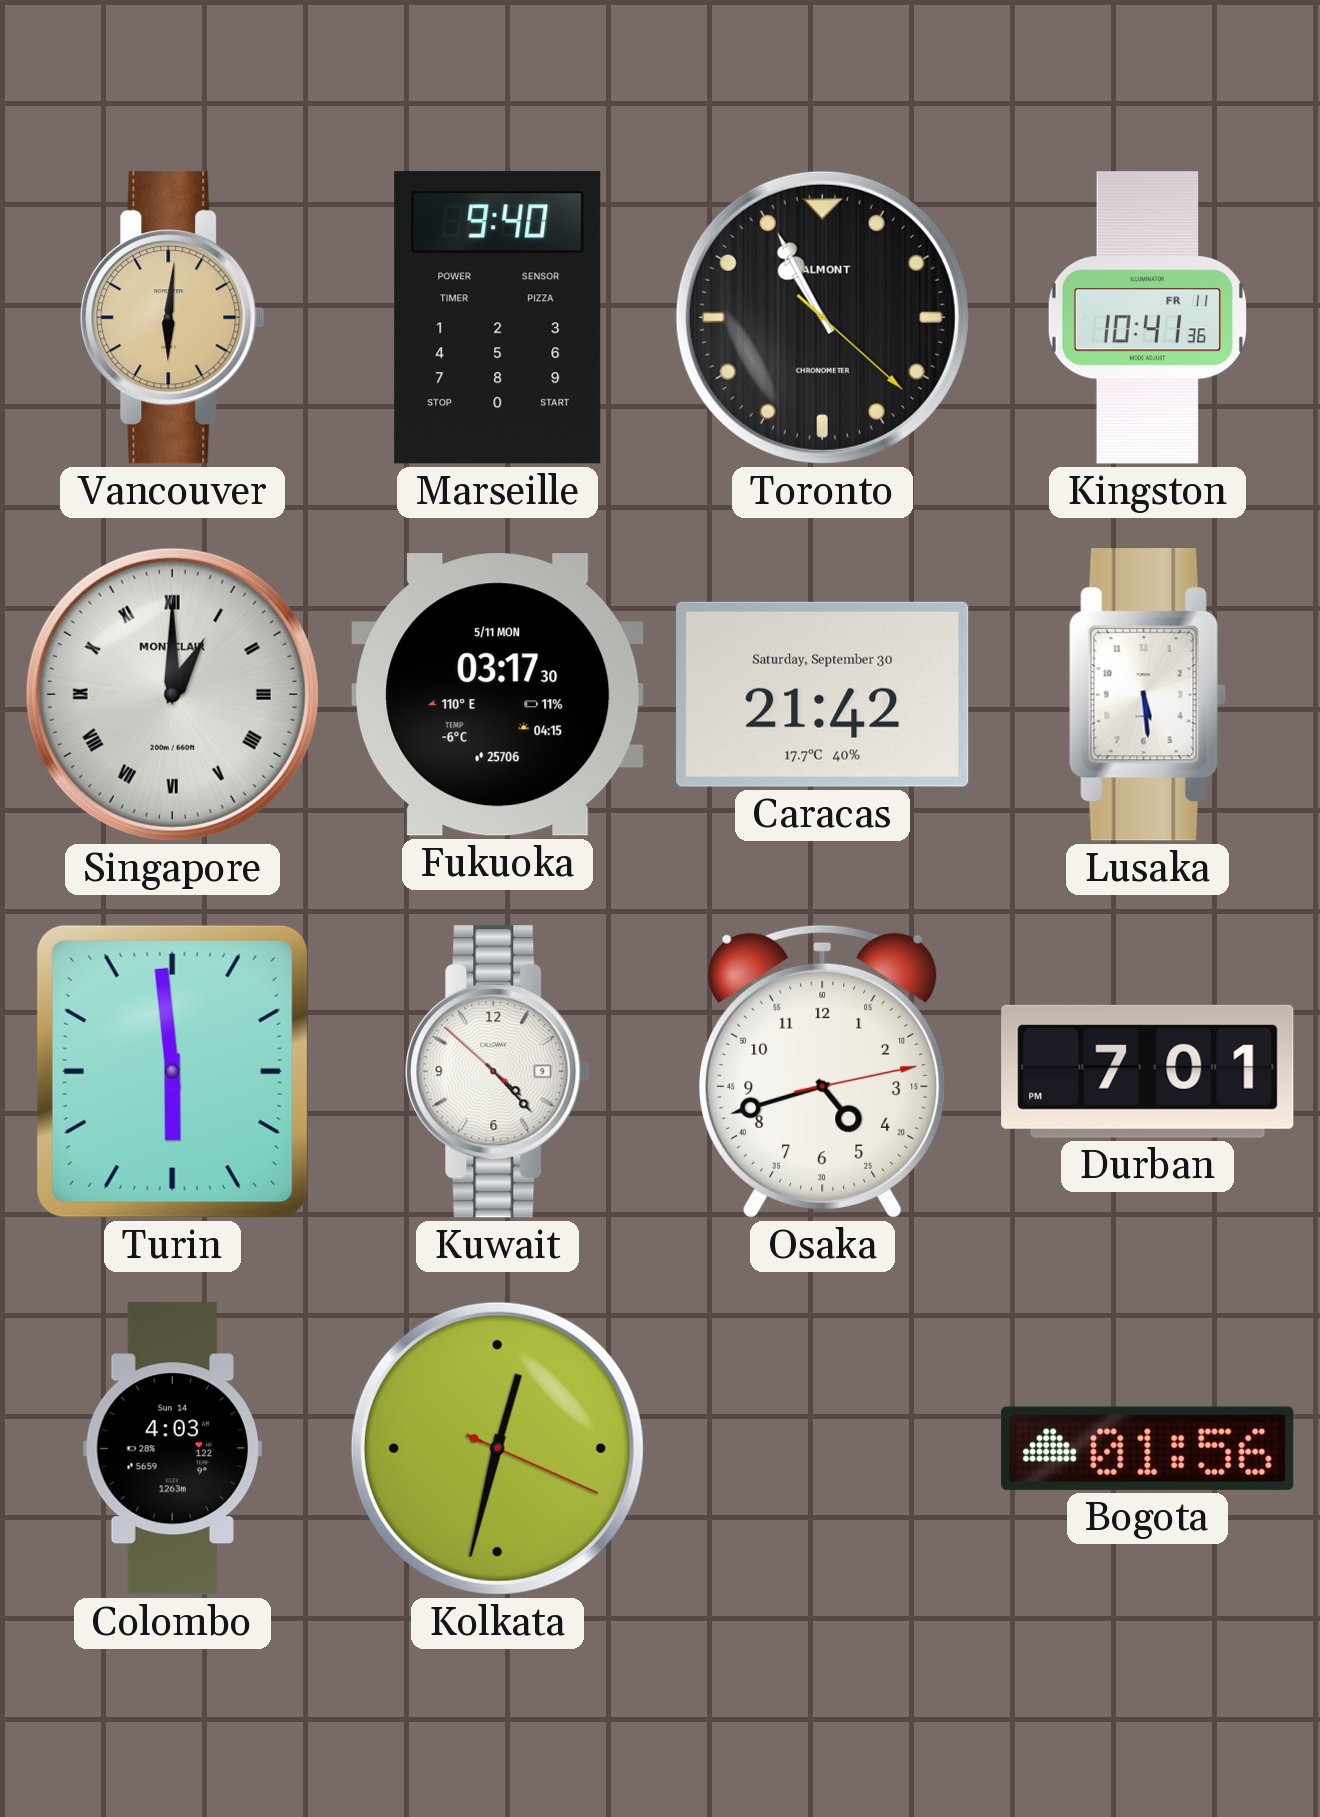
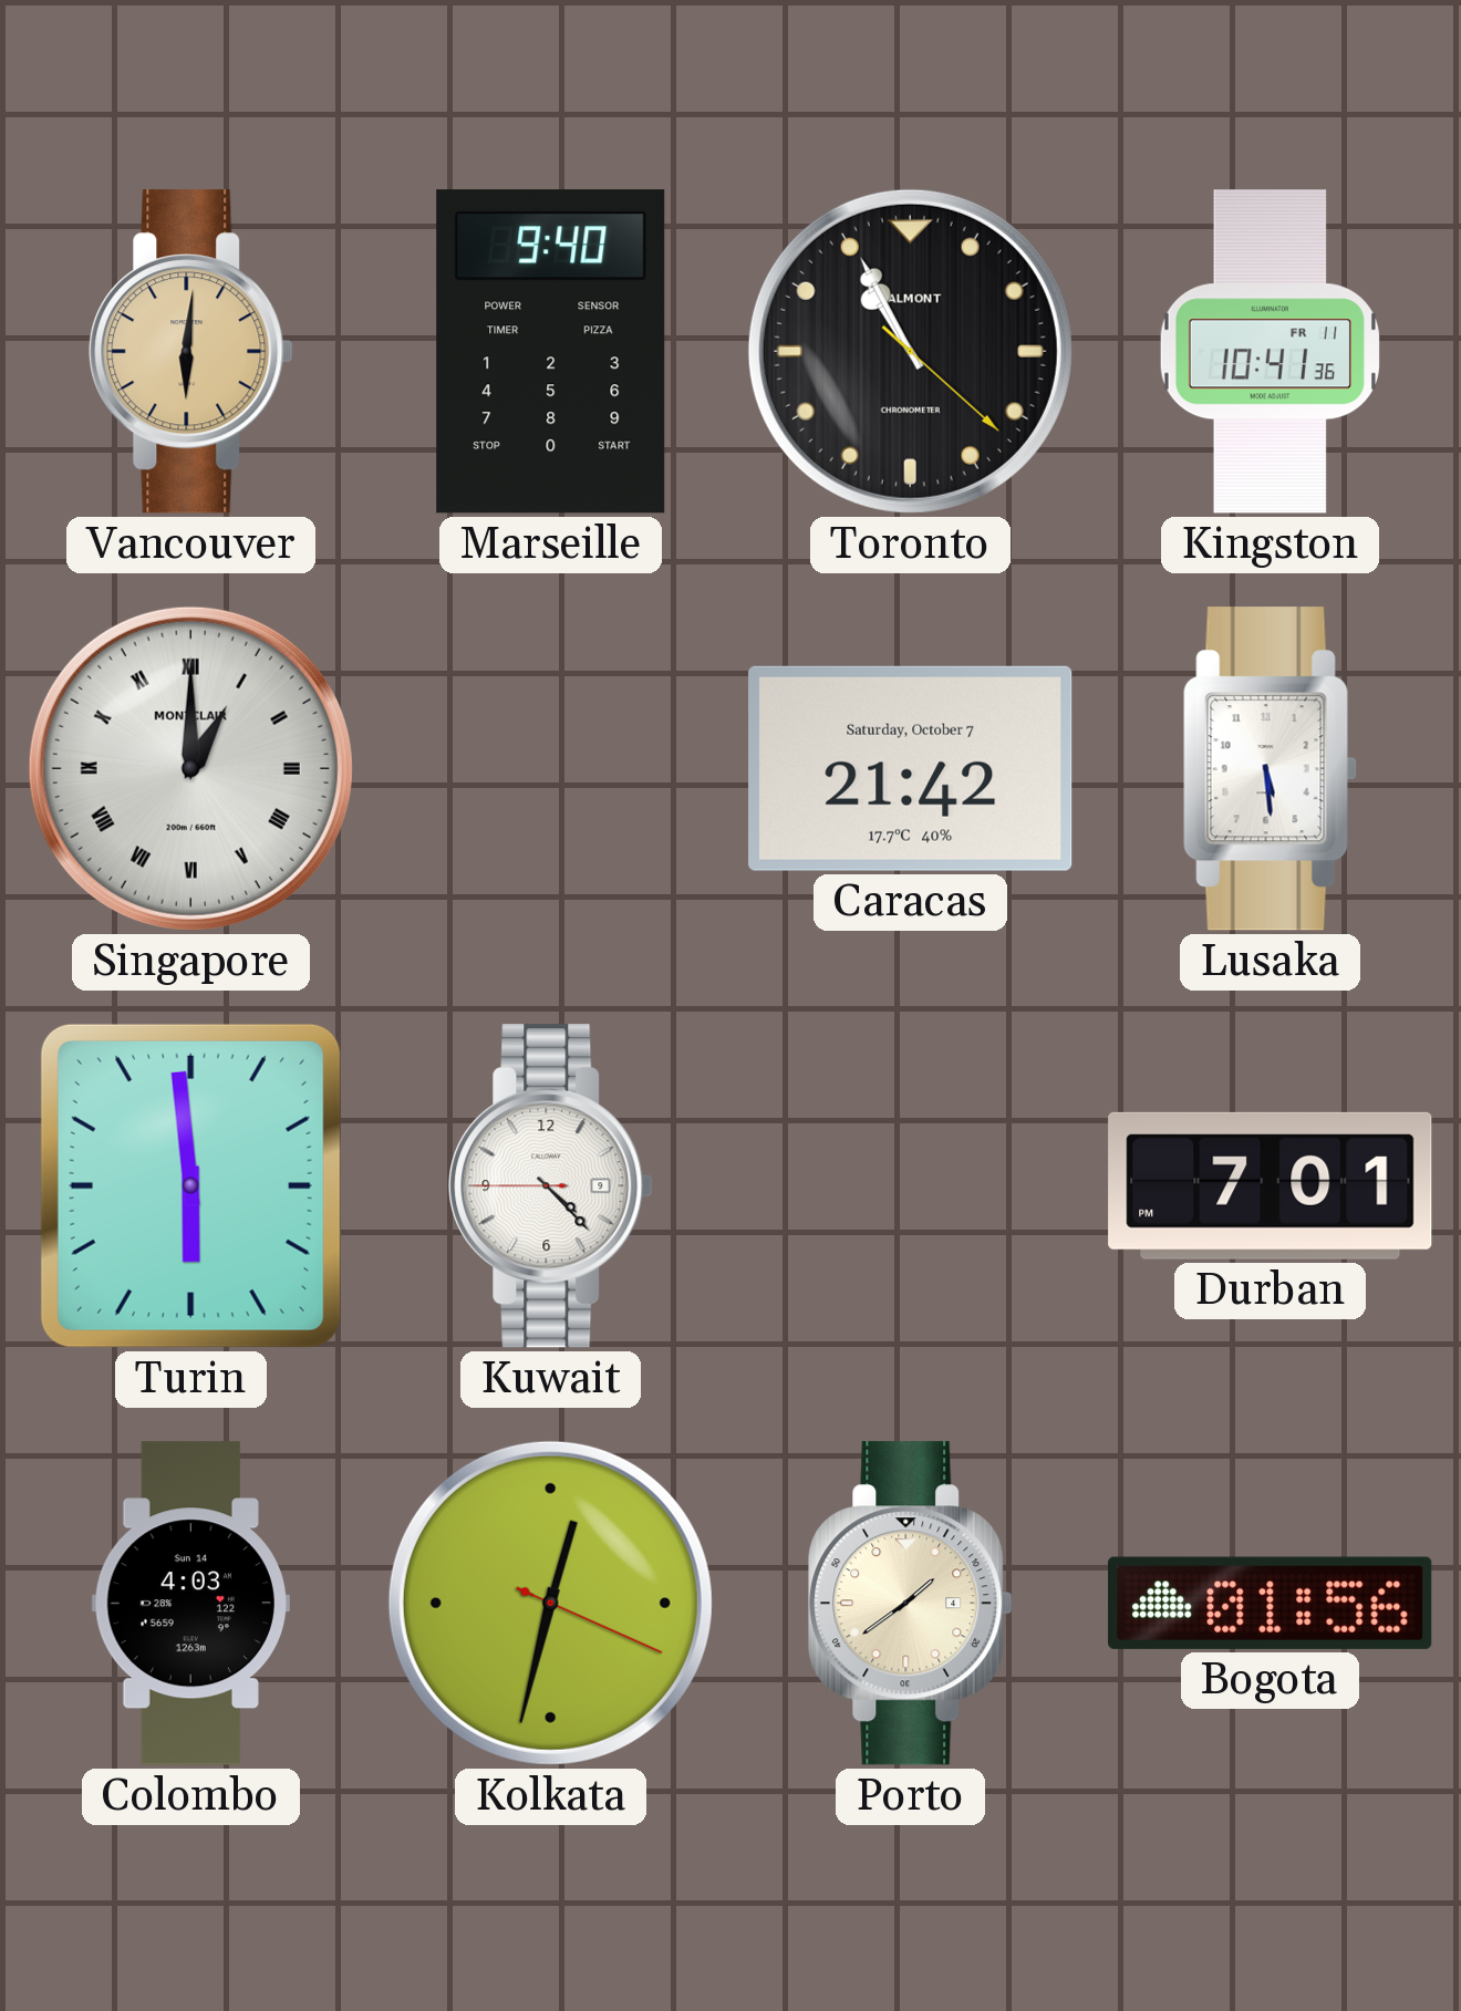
Fukuoka: 03:17 -> none
Caracas date: Saturday, September 30 -> Saturday, October 7
Kuwait: 4:22:52 -> 4:22:45
Osaka: 4:42 -> none
Porto: none -> 1:39
